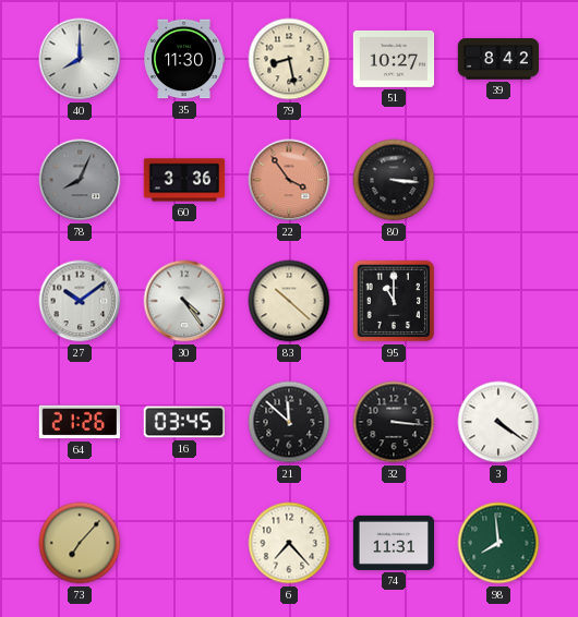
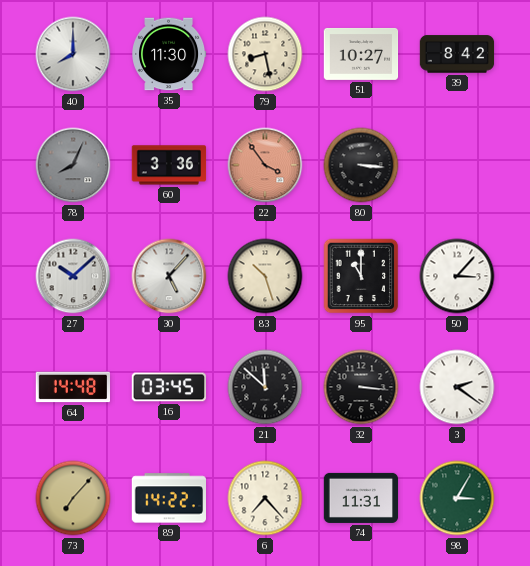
27: 10:09 -> 10:08
30: 4:24 -> 5:07
83: 10:22 -> 10:27
50: none -> 3:07
64: 21:26 -> 14:48
3: 4:21 -> 2:21
89: none -> 14:22
98: 7:59 -> 3:05
